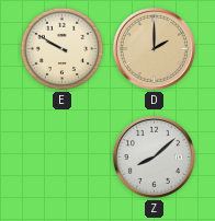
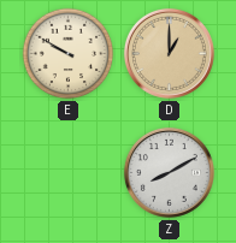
D: 2:00 -> 1:00
Z: 8:08 -> 8:10
